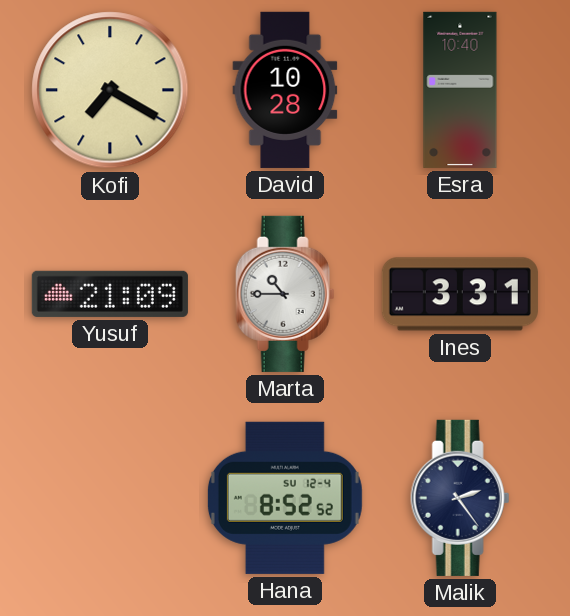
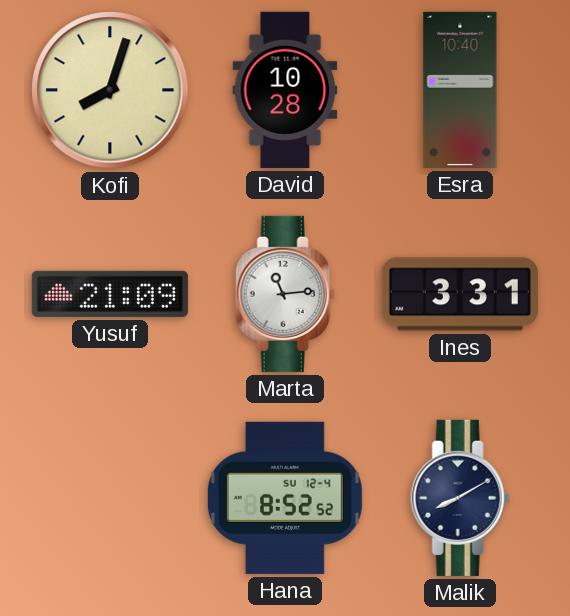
Kofi: 7:20 -> 8:03
Marta: 10:45 -> 11:14
Malik: 2:24 -> 8:10
